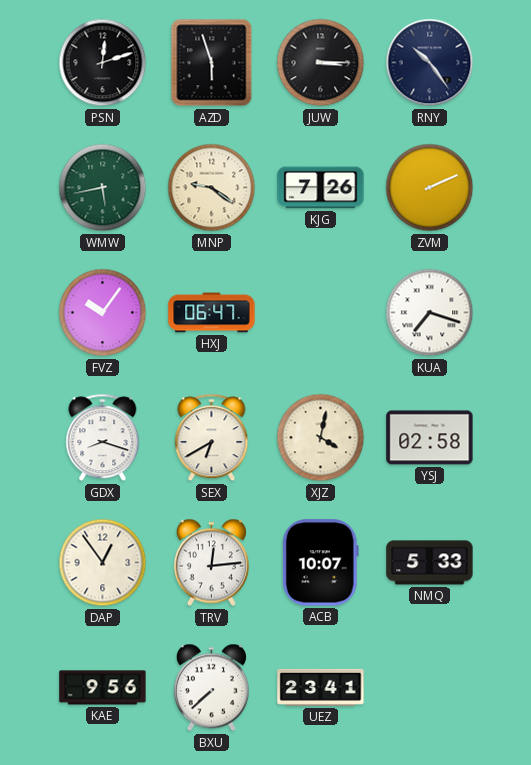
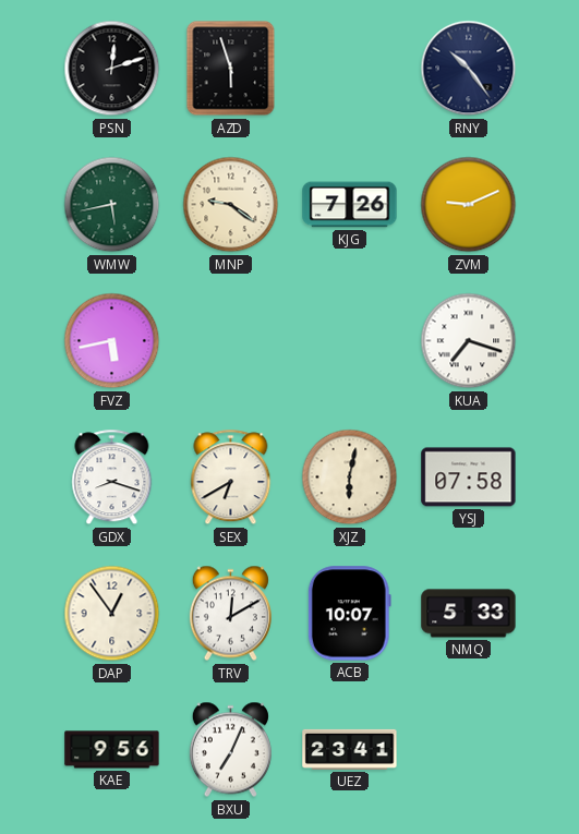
JUW: 3:15 -> none
ZVM: 2:11 -> 9:11
FVZ: 10:06 -> 5:43
HXJ: 06:47 -> none
XJZ: 4:02 -> 6:02
YSJ: 02:58 -> 07:58
TRV: 12:14 -> 12:10
BXU: 7:38 -> 7:04
